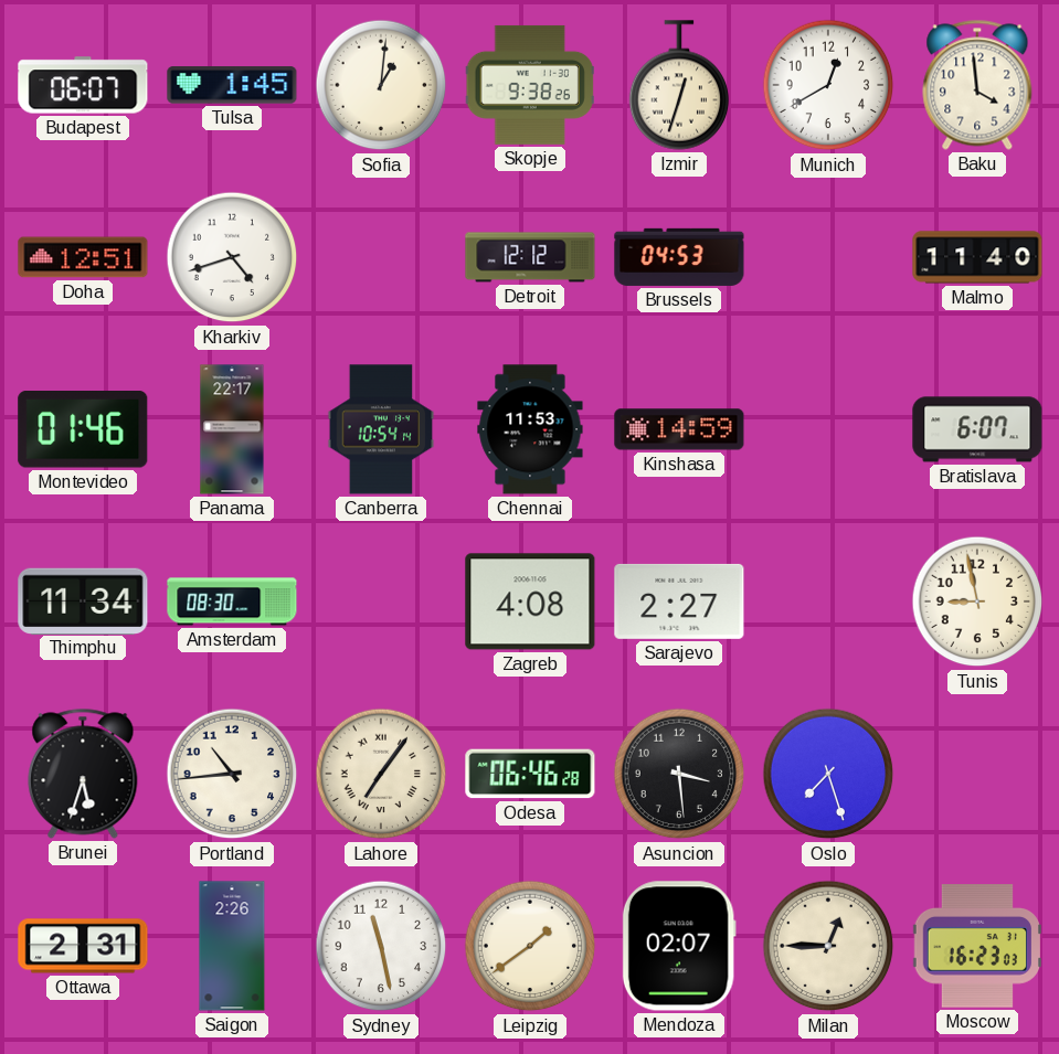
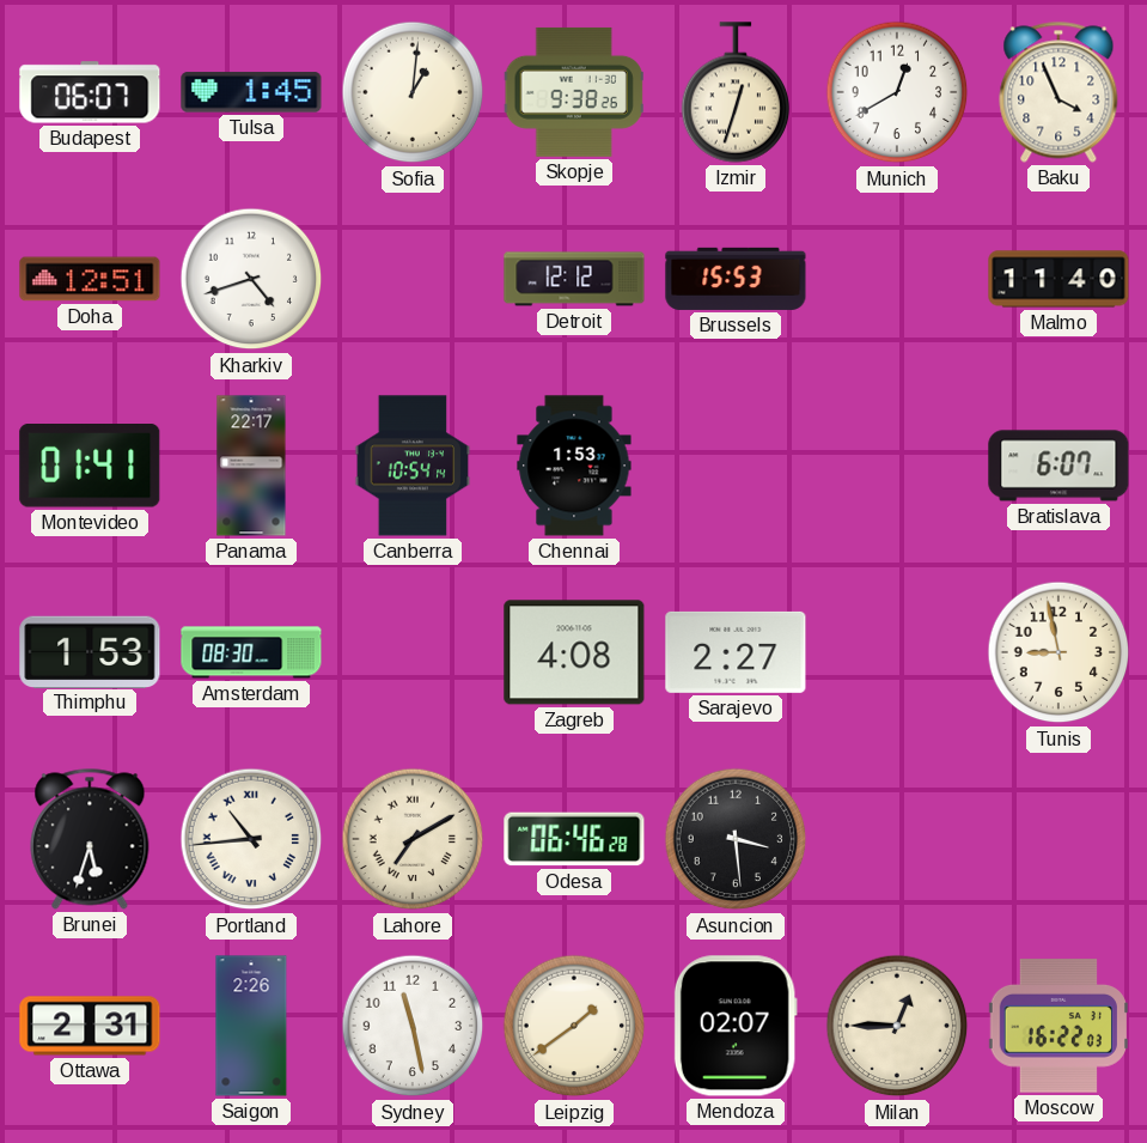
Baku: 3:59 -> 3:56
Brussels: 04:53 -> 15:53
Montevideo: 01:46 -> 01:41
Chennai: 11:53 -> 1:53
Kinshasa: 14:59 -> none
Thimphu: 11:34 -> 1:53
Portland numerals: Arabic -> Roman
Lahore: 7:06 -> 7:10
Oslo: 7:27 -> none
Moscow: 16:23 -> 16:22
